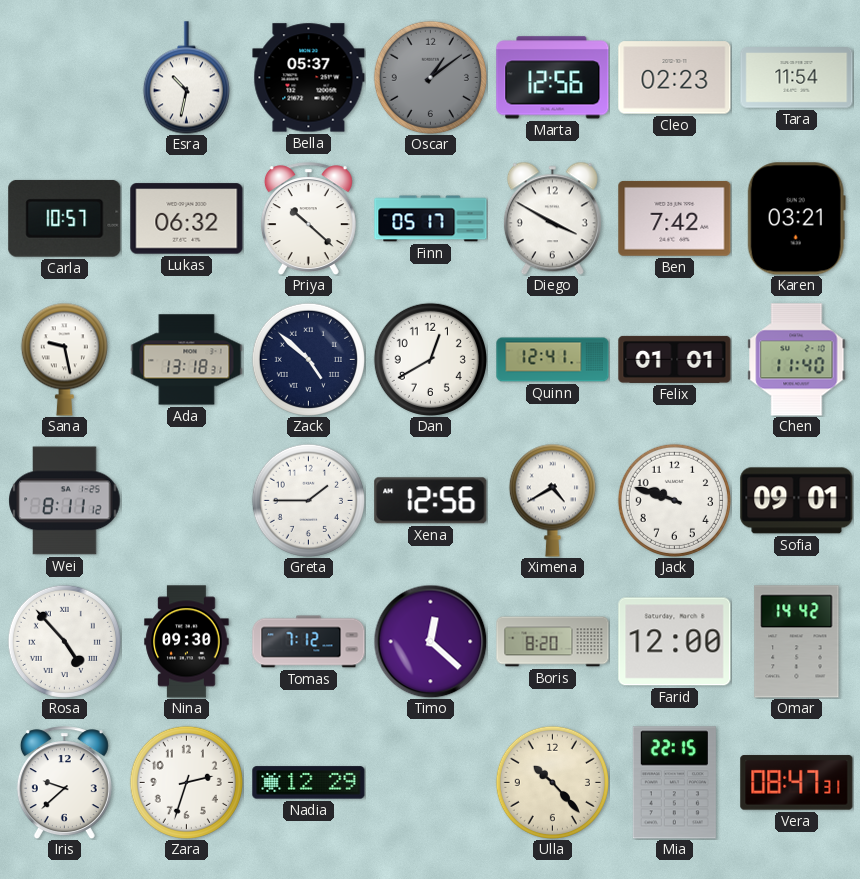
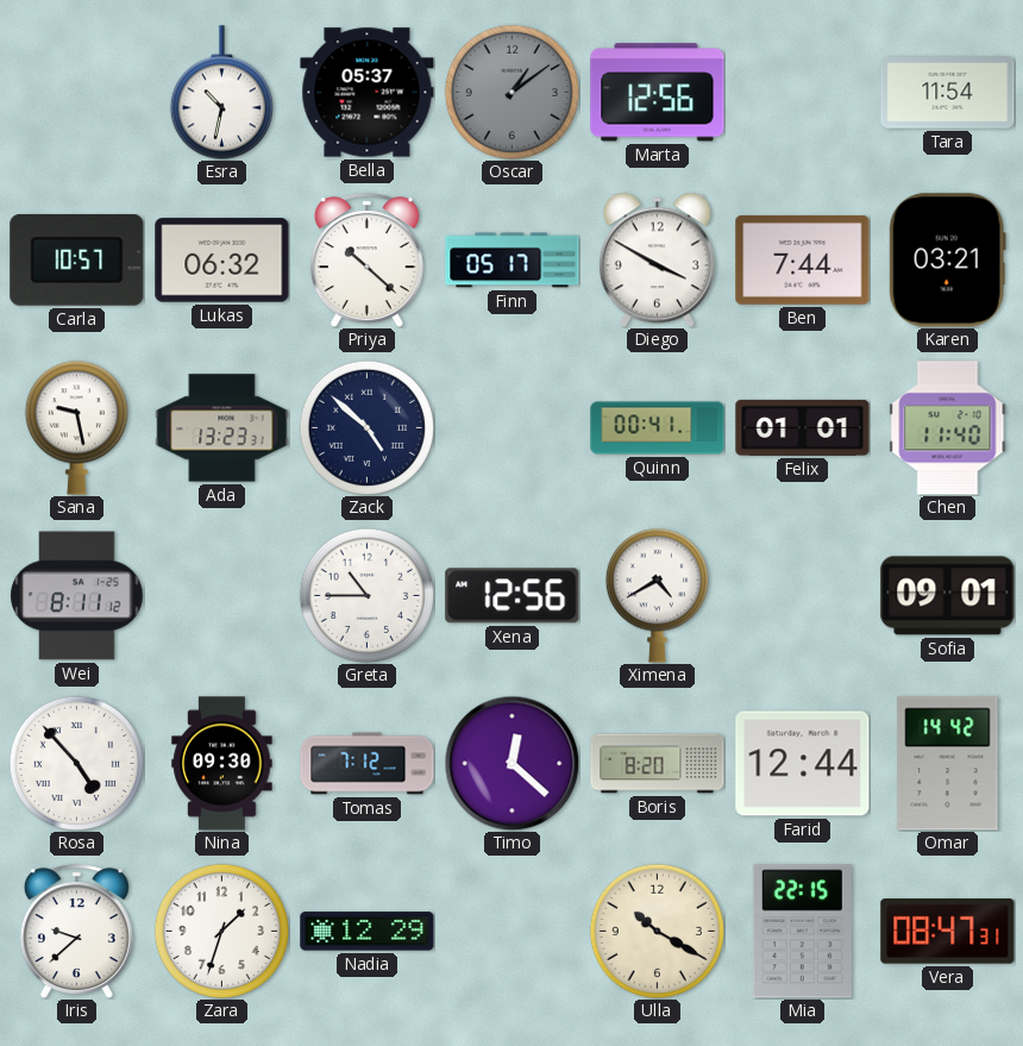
Cleo: 02:23 -> none
Ben: 7:42 -> 7:44
Ada: 13:18 -> 13:23
Dan: 12:40 -> none
Quinn: 12:41 -> 00:41
Greta: 1:45 -> 10:45
Jack: 9:48 -> none
Farid: 12:00 -> 12:44
Zara: 2:33 -> 1:33
Ulla: 10:23 -> 10:20
